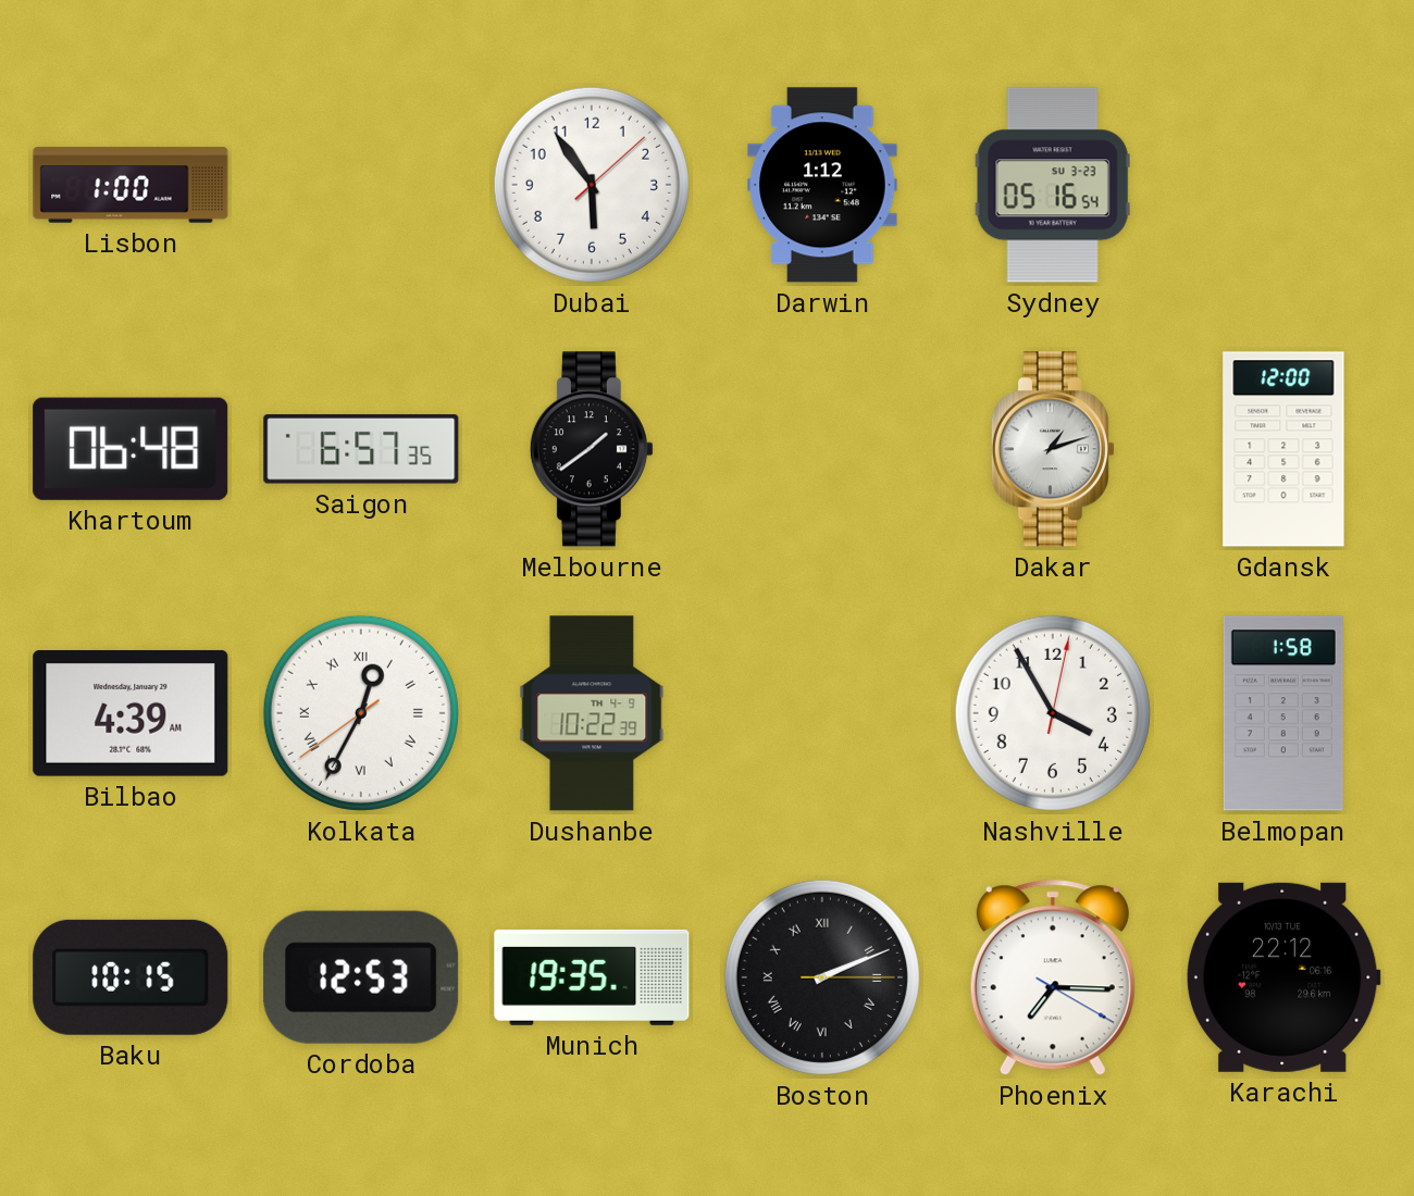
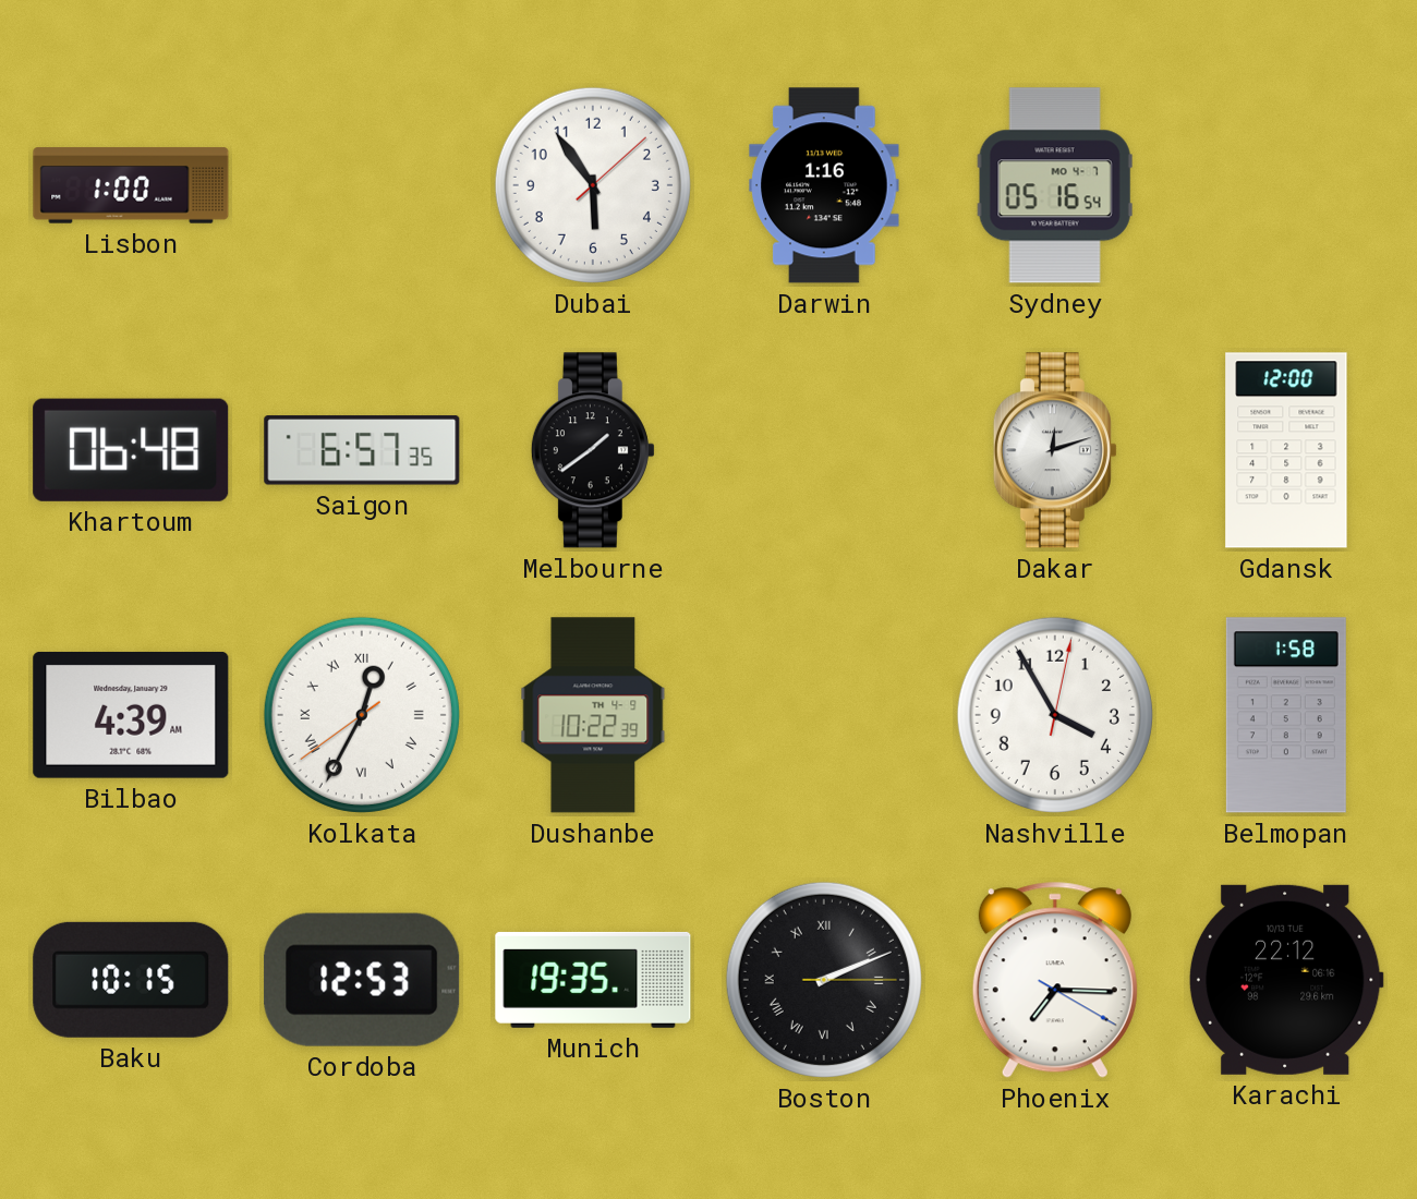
Darwin: 1:12 -> 1:16
Sydney date: SU 3-23 -> MO 4-7
Dakar: 1:12 -> 12:12
